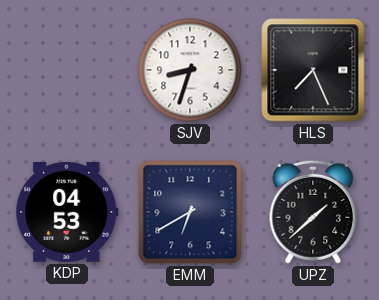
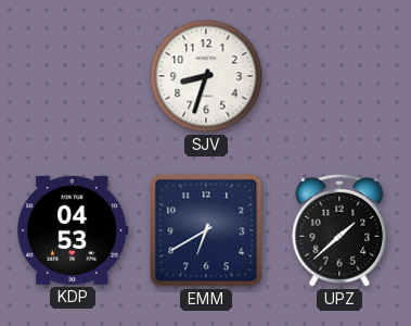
HLS: 7:26 -> none
